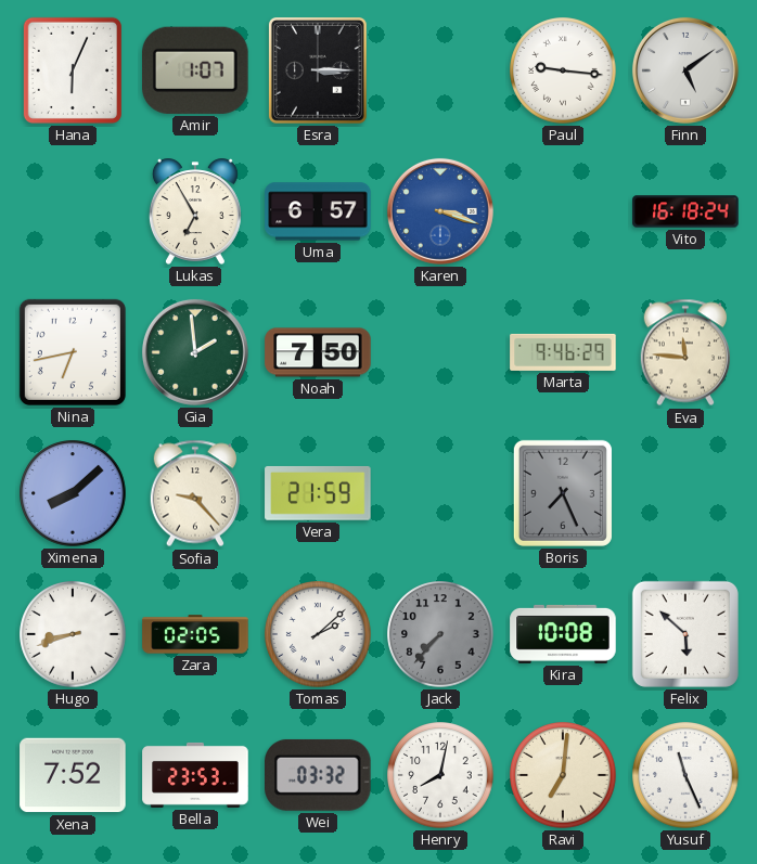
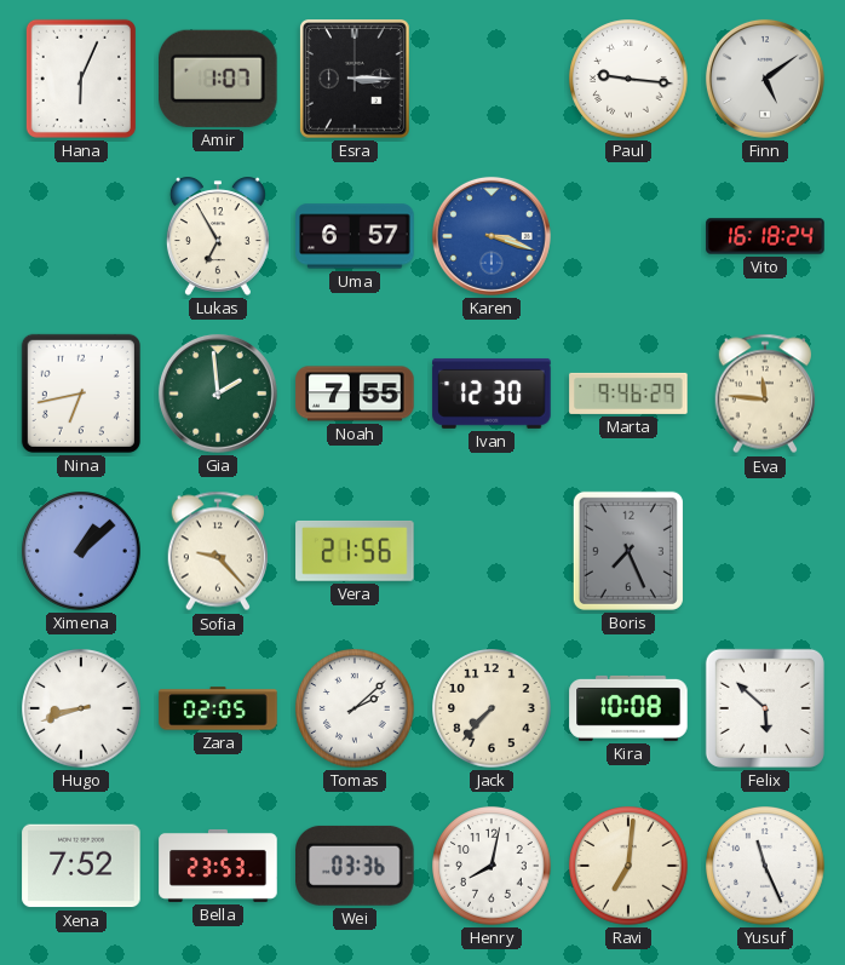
Noah: 7:50 -> 7:55
Ivan: none -> 12:30
Ximena: 8:08 -> 1:08
Vera: 21:59 -> 21:56
Jack dial: grey -> cream
Wei: 03:32 -> 03:36
